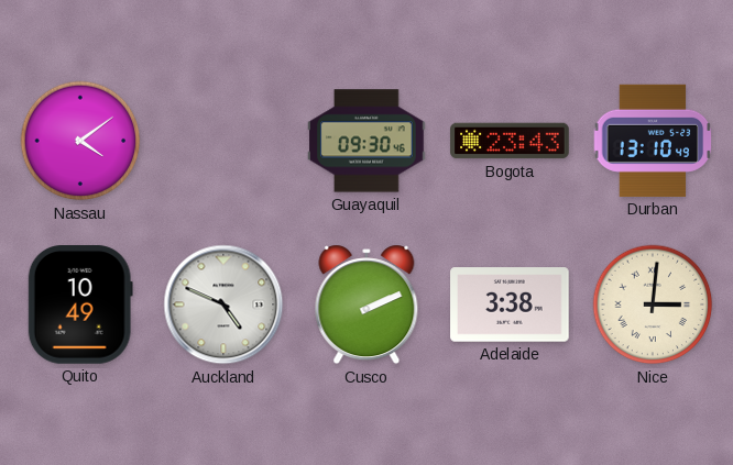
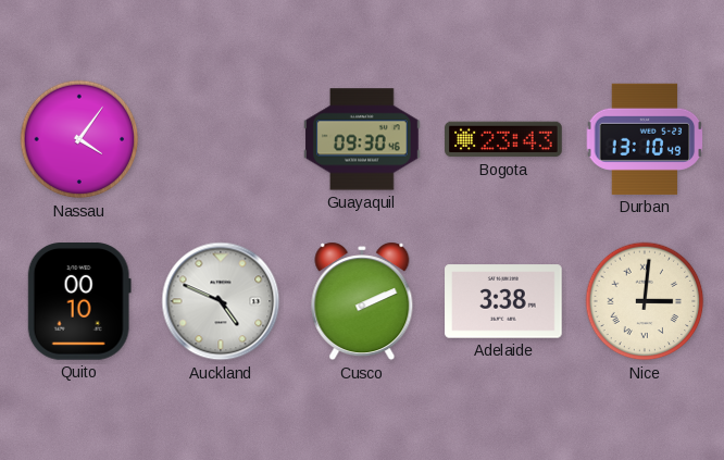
Nassau: 4:09 -> 4:06
Quito: 10:49 -> 00:10
